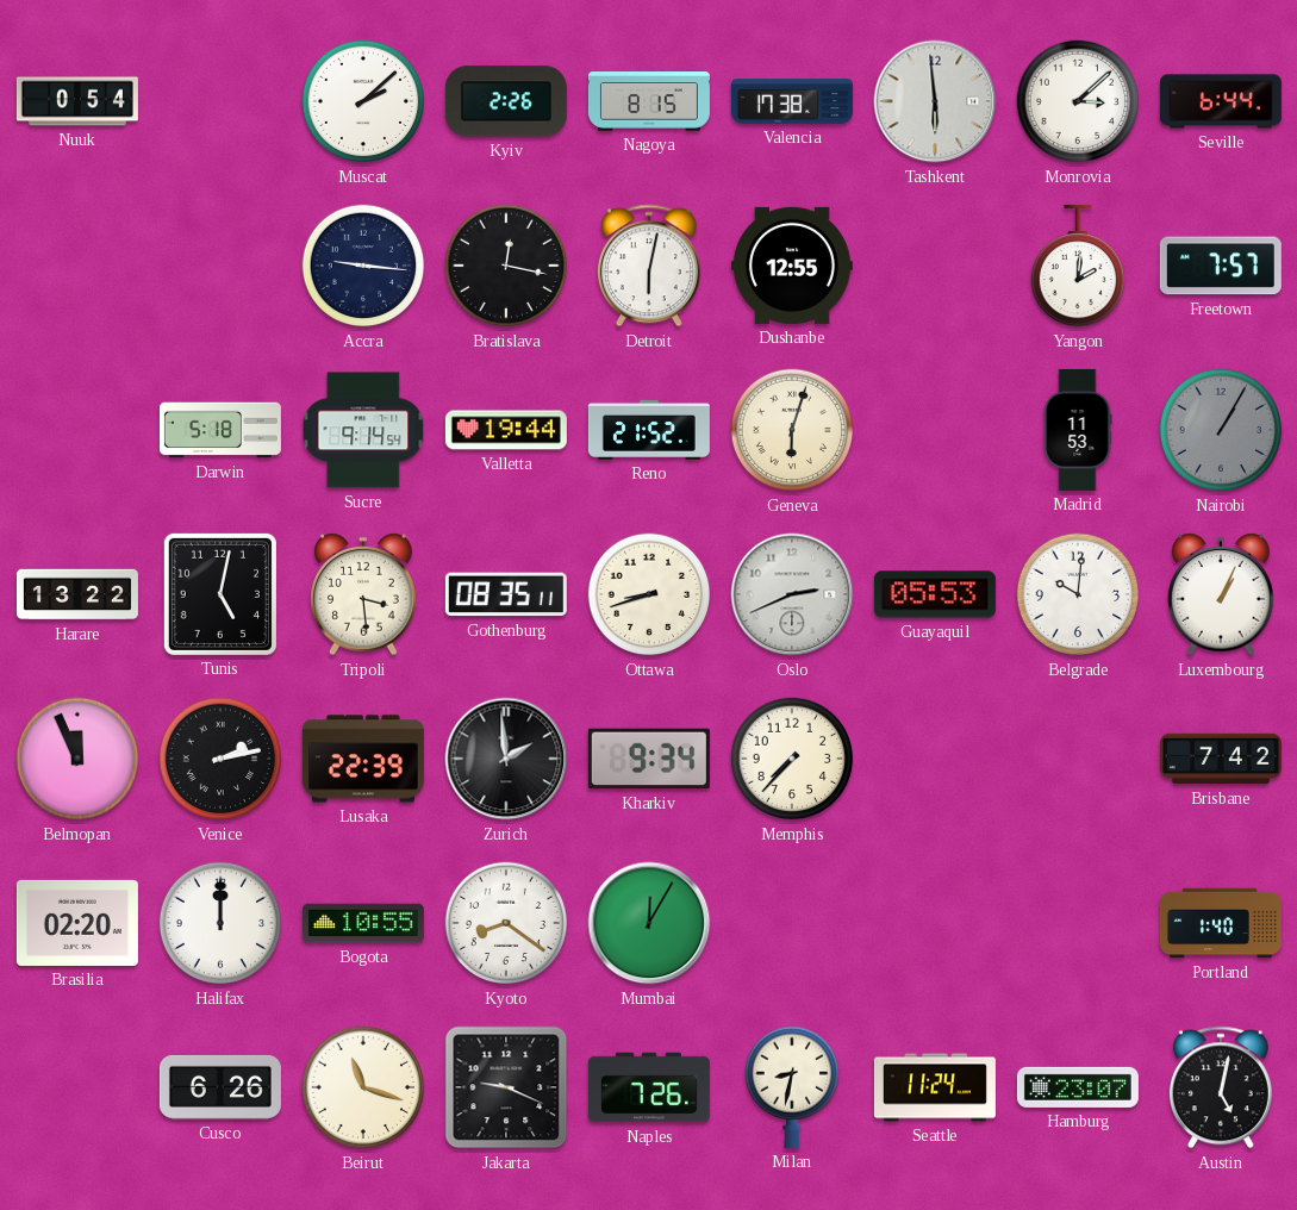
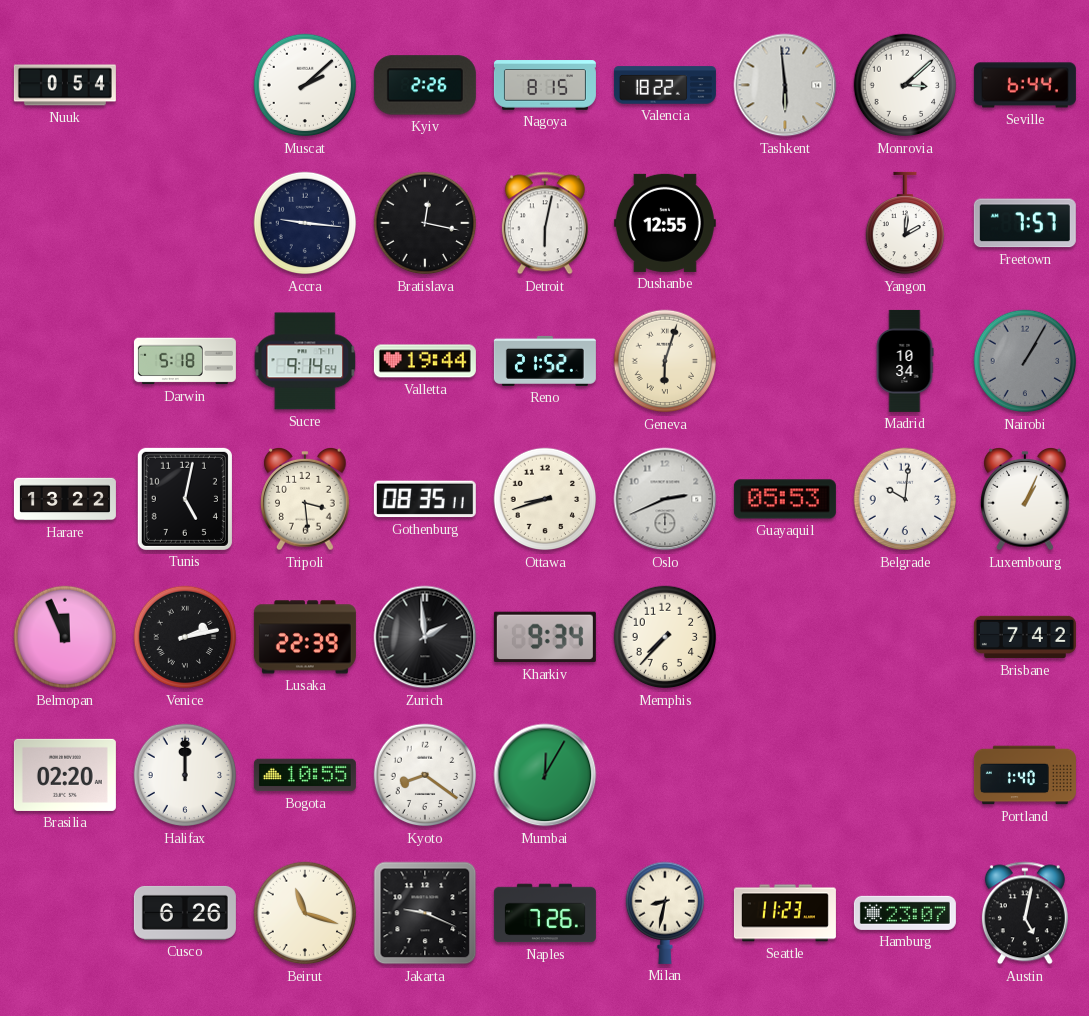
Valencia: 17:38 -> 18:22
Madrid: 11:53 -> 10:34
Seattle: 11:24 -> 11:23
